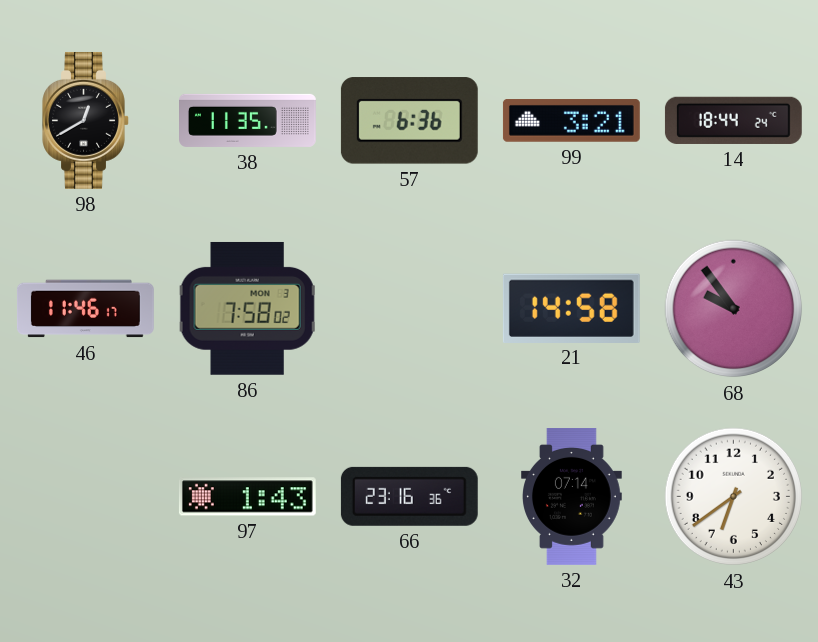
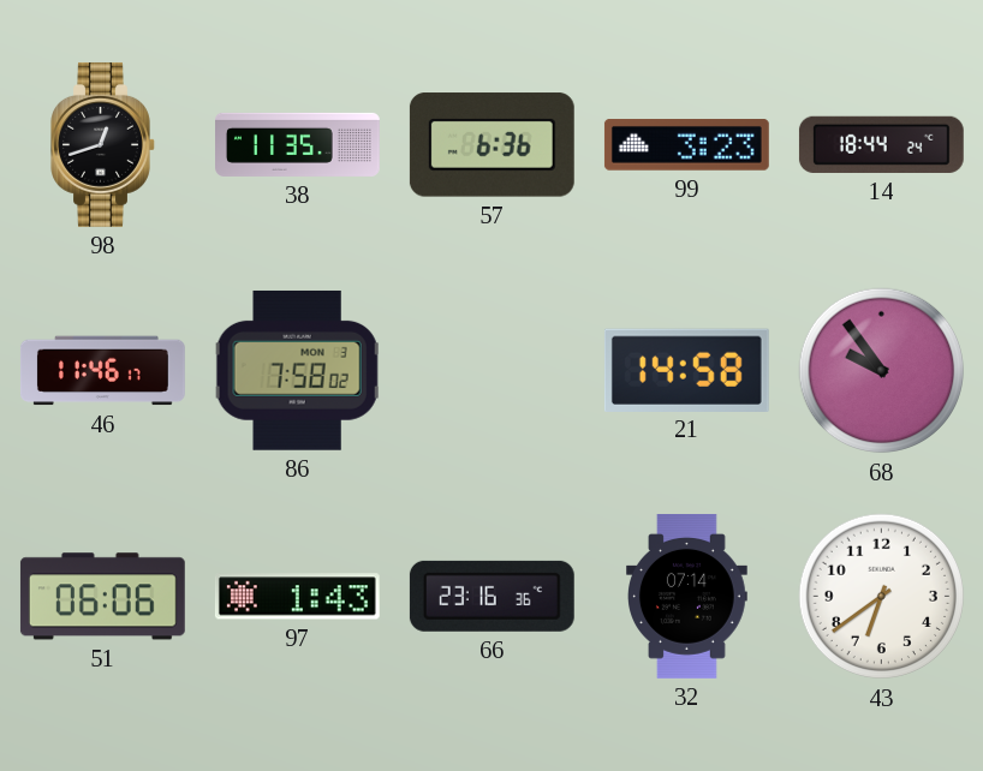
98: 12:40 -> 12:42
99: 3:21 -> 3:23
51: none -> 06:06
